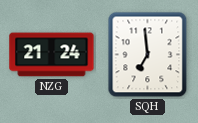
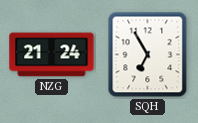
SQH: 6:59 -> 6:55
